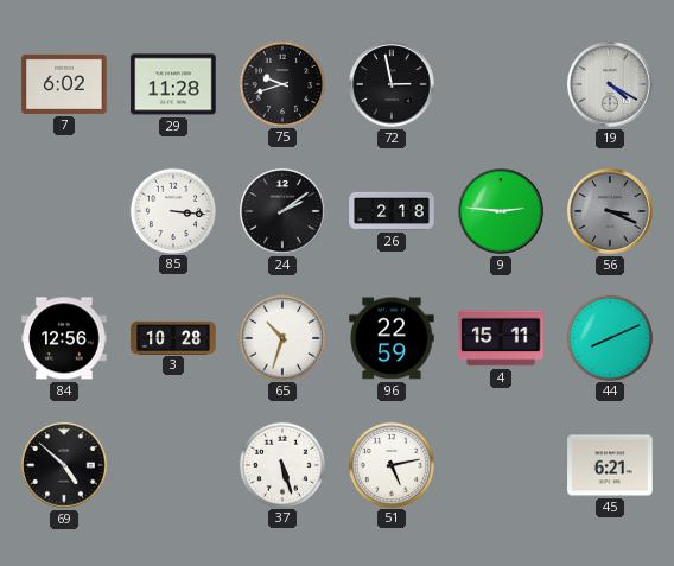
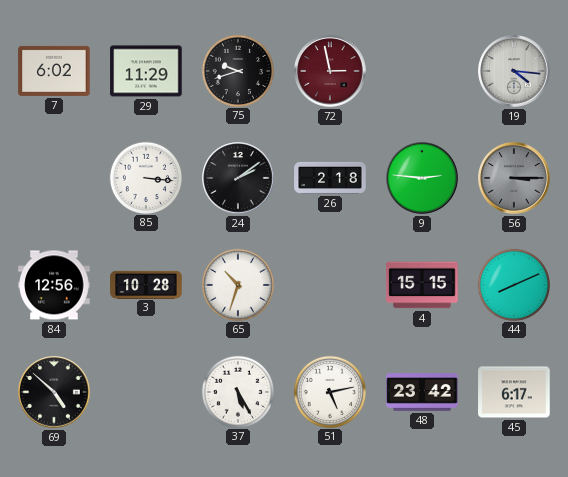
29: 11:28 -> 11:29
72 dial: black -> burgundy
19: 4:20 -> 4:16
56: 3:19 -> 3:15
96: 22:59 -> none
4: 15:11 -> 15:15
37: 5:27 -> 5:25
48: none -> 23:42
45: 6:21 -> 6:17
